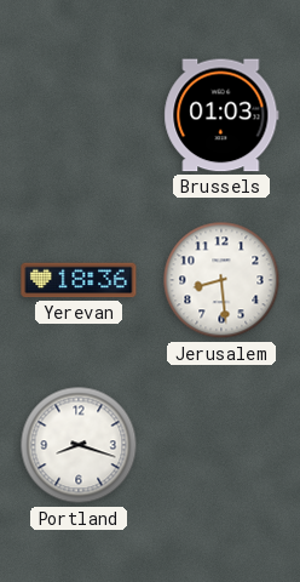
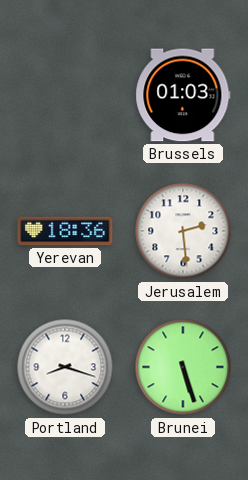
Jerusalem: 8:29 -> 2:29
Brunei: none -> 5:27
